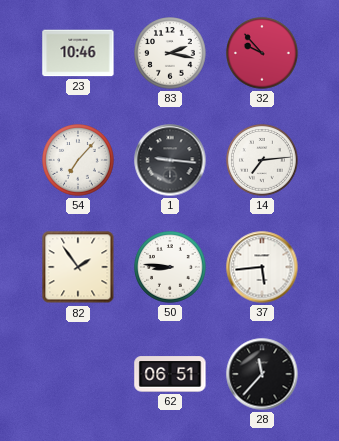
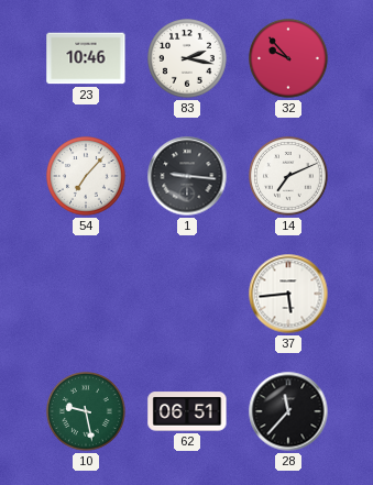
14: 7:14 -> 7:11
82: 1:54 -> none
50: 8:46 -> none
10: none -> 9:28
